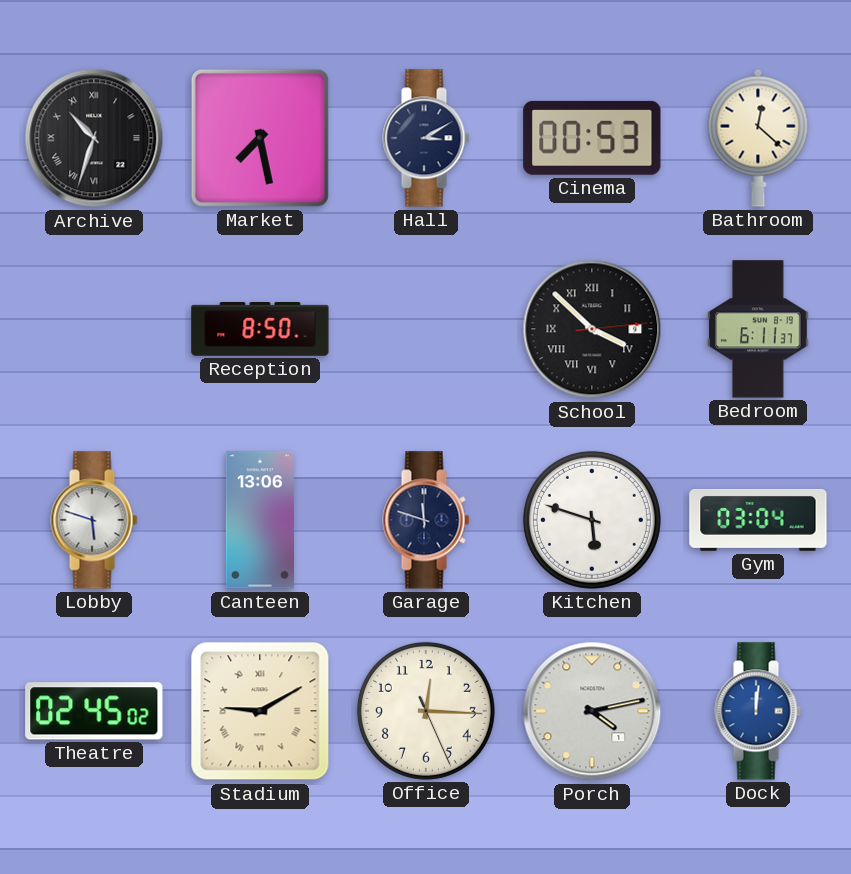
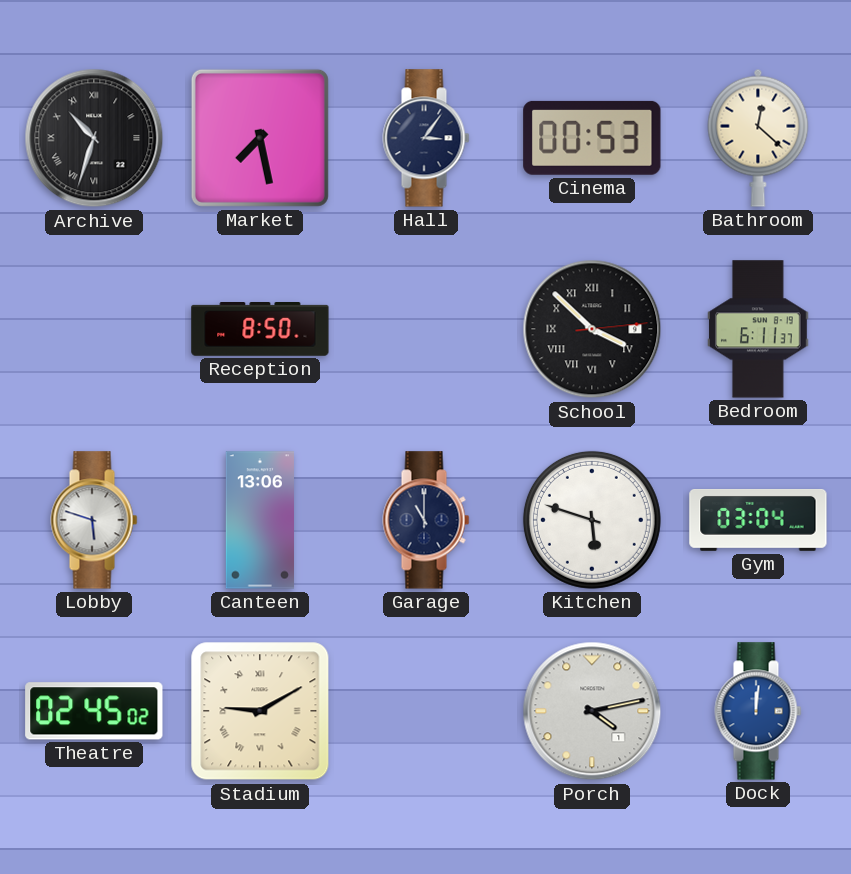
Hall: 3:10 -> 3:06
Garage: 11:48 -> 11:00
Office: 12:15 -> none
